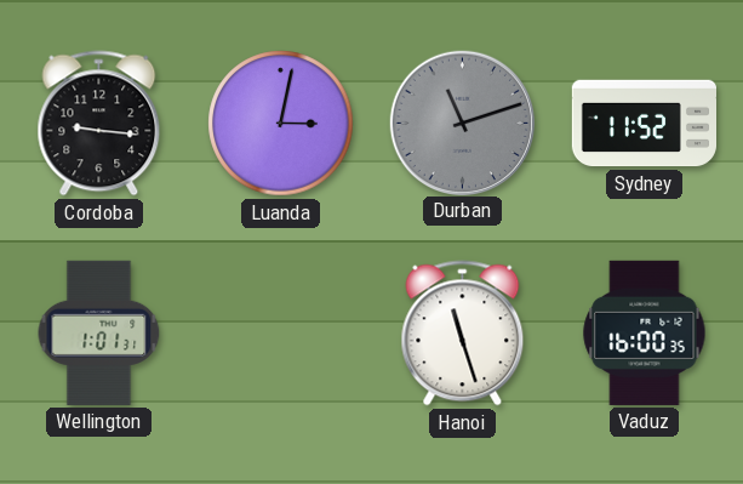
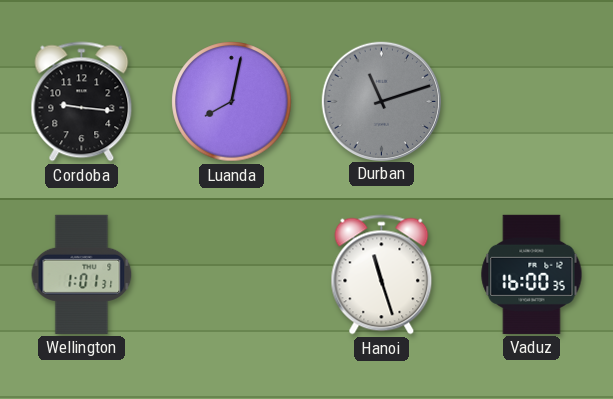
Luanda: 3:02 -> 8:02
Sydney: 11:52 -> none
